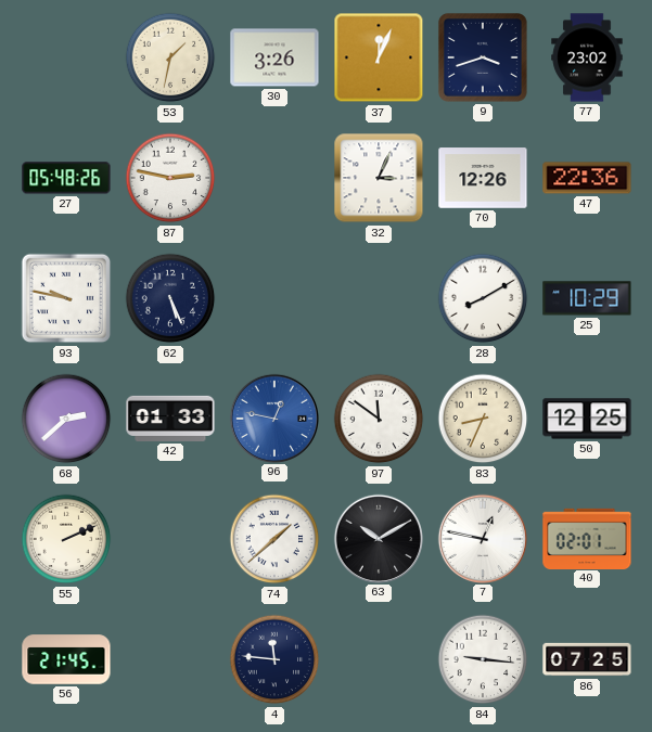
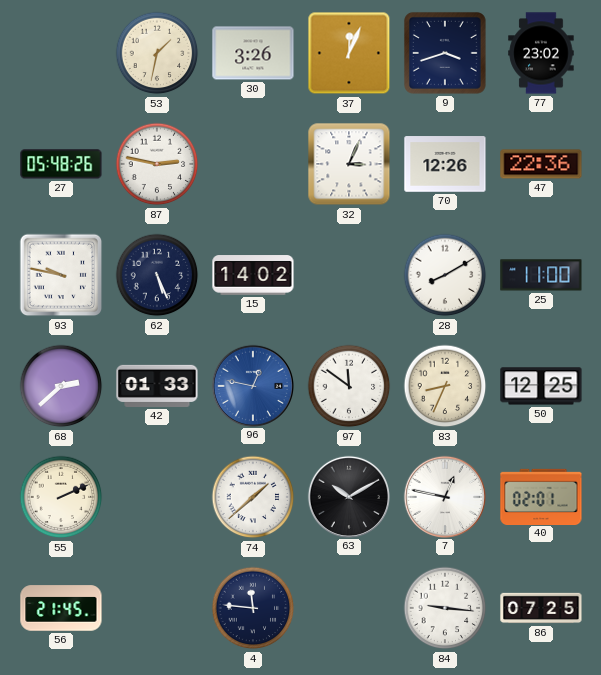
15: none -> 14:02
25: 10:29 -> 11:00
